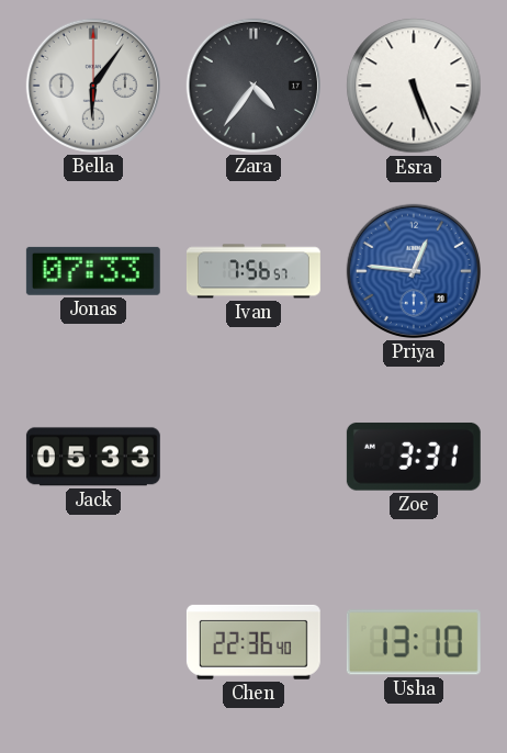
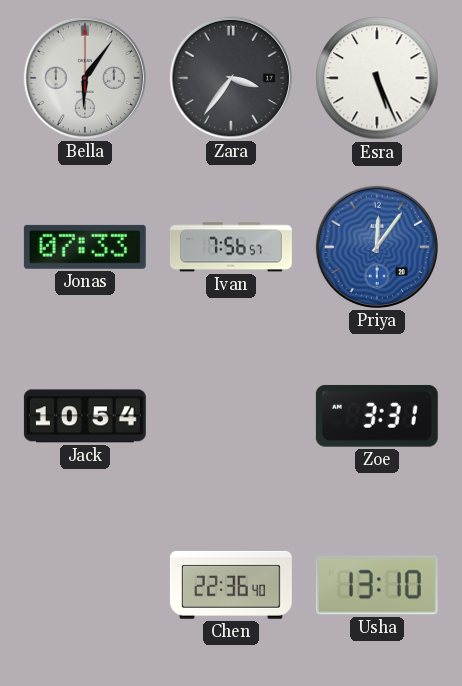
Zara: 4:36 -> 3:36
Priya: 12:46 -> 12:06
Jack: 05:33 -> 10:54
